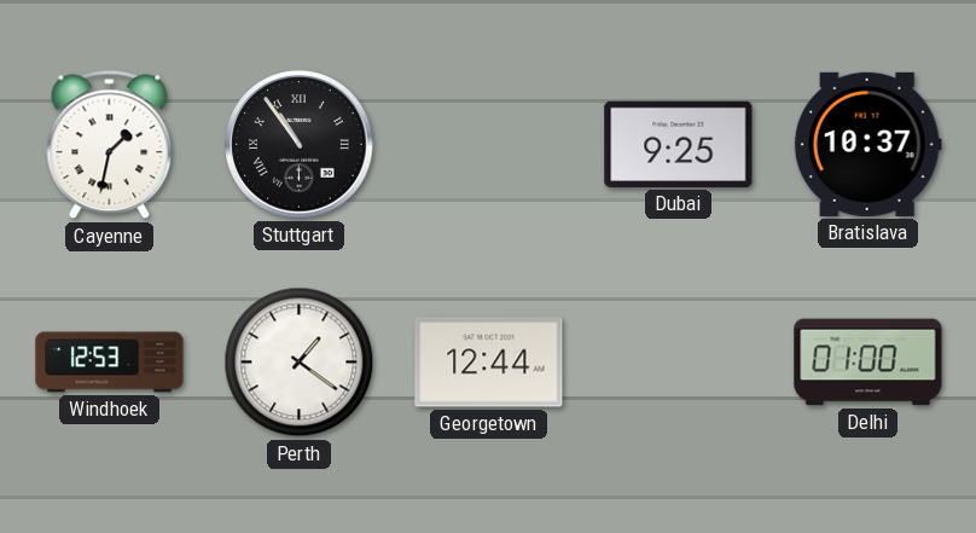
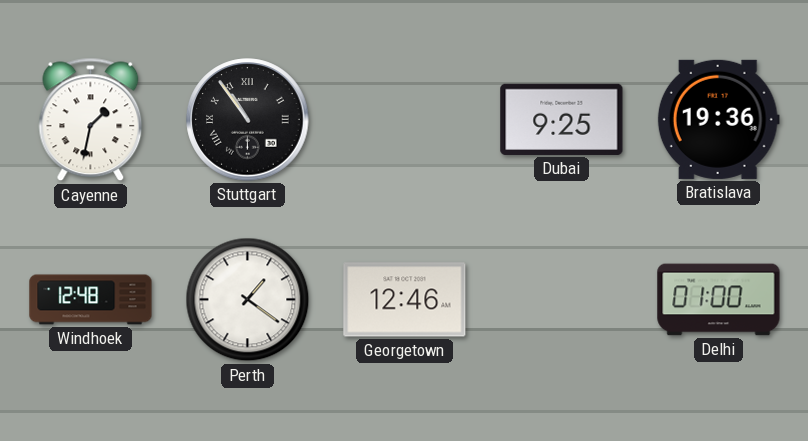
Bratislava: 10:37 -> 19:36
Windhoek: 12:53 -> 12:48
Georgetown: 12:44 -> 12:46
